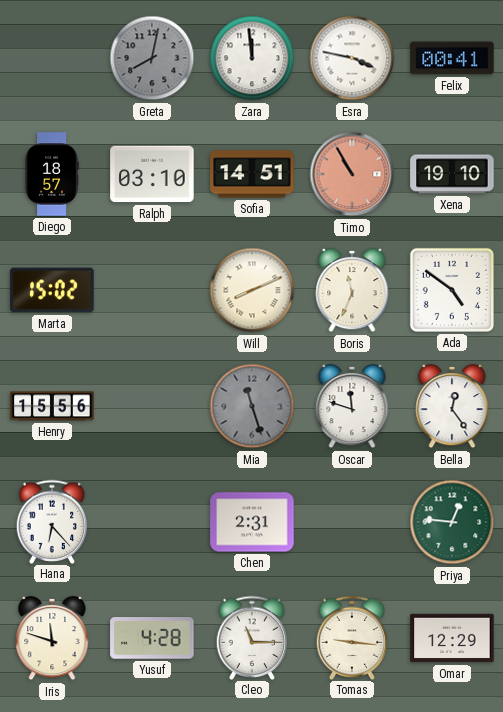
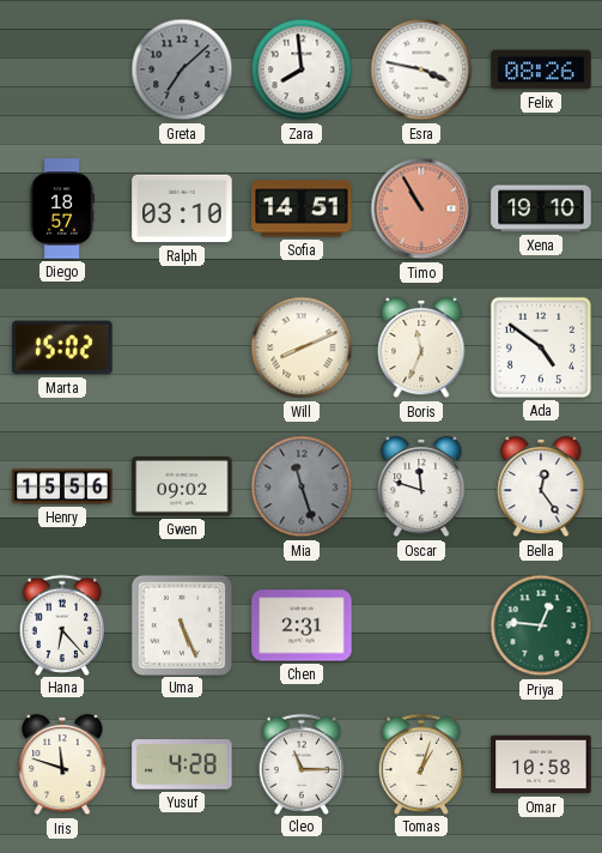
Greta: 8:02 -> 7:08
Zara: 11:59 -> 7:59
Felix: 00:41 -> 08:26
Gwen: none -> 09:02
Uma: none -> 5:26
Tomas: 9:16 -> 1:03
Omar: 12:29 -> 10:58
